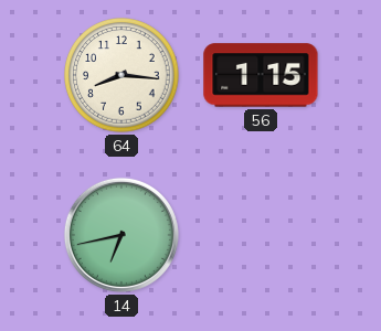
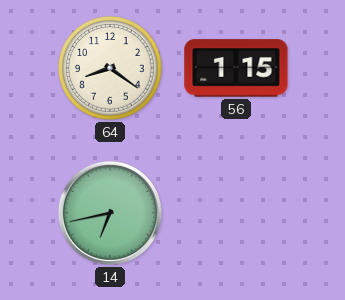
64: 8:16 -> 8:21
